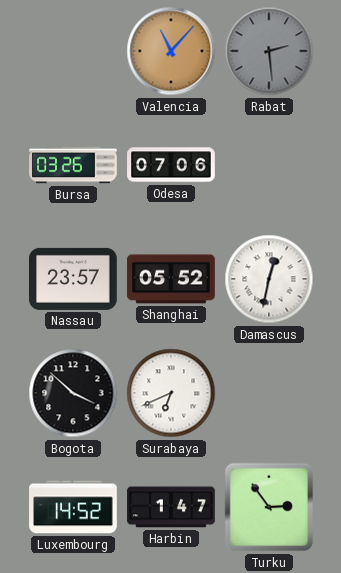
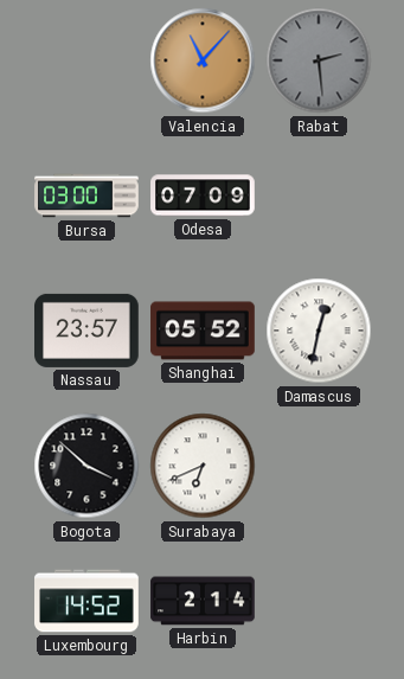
Bursa: 03:26 -> 03:00
Odesa: 07:06 -> 07:09
Harbin: 1:47 -> 2:14
Turku: 2:54 -> none
